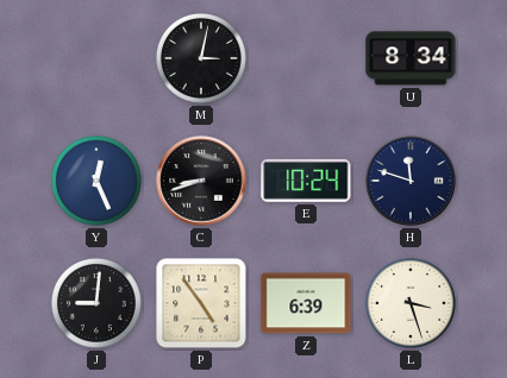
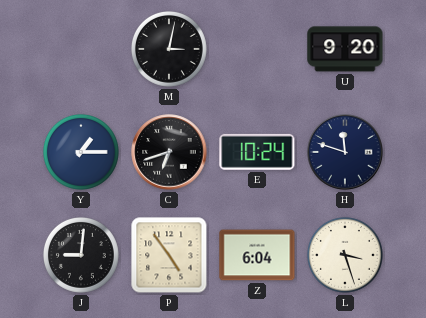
U: 8:34 -> 9:20
Y: 12:26 -> 1:15
C: 8:42 -> 6:42
Z: 6:39 -> 6:04
